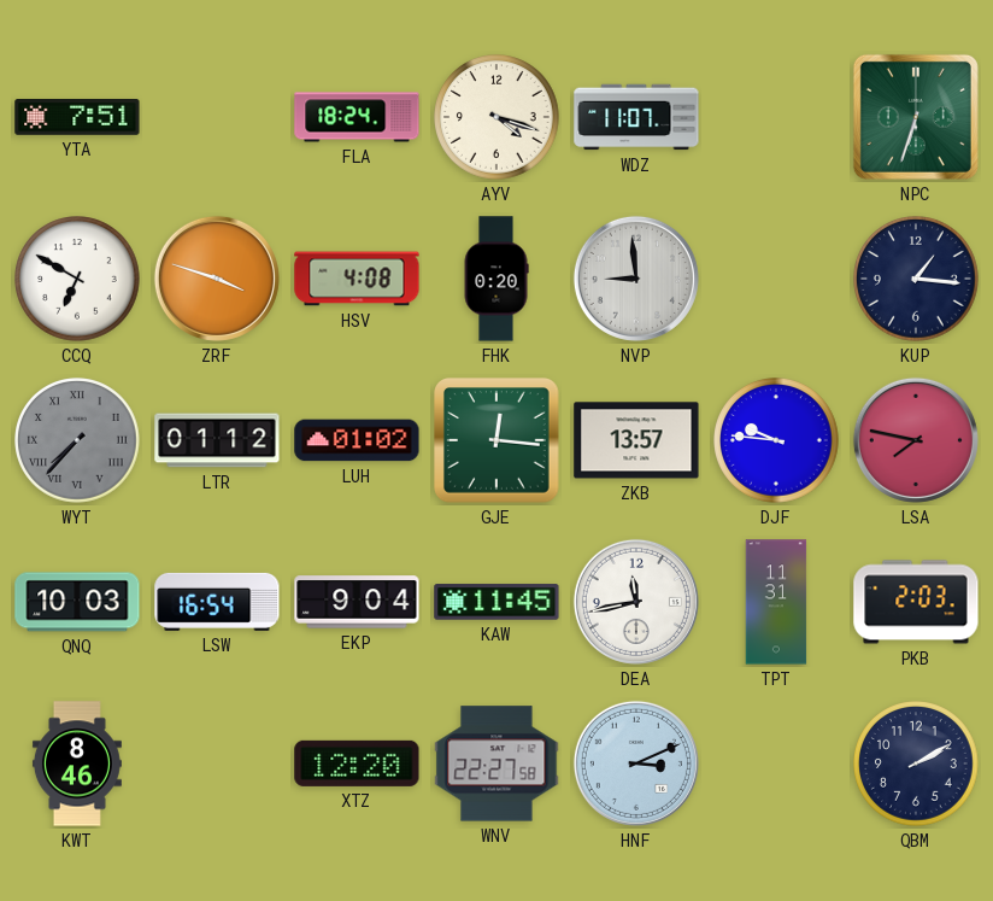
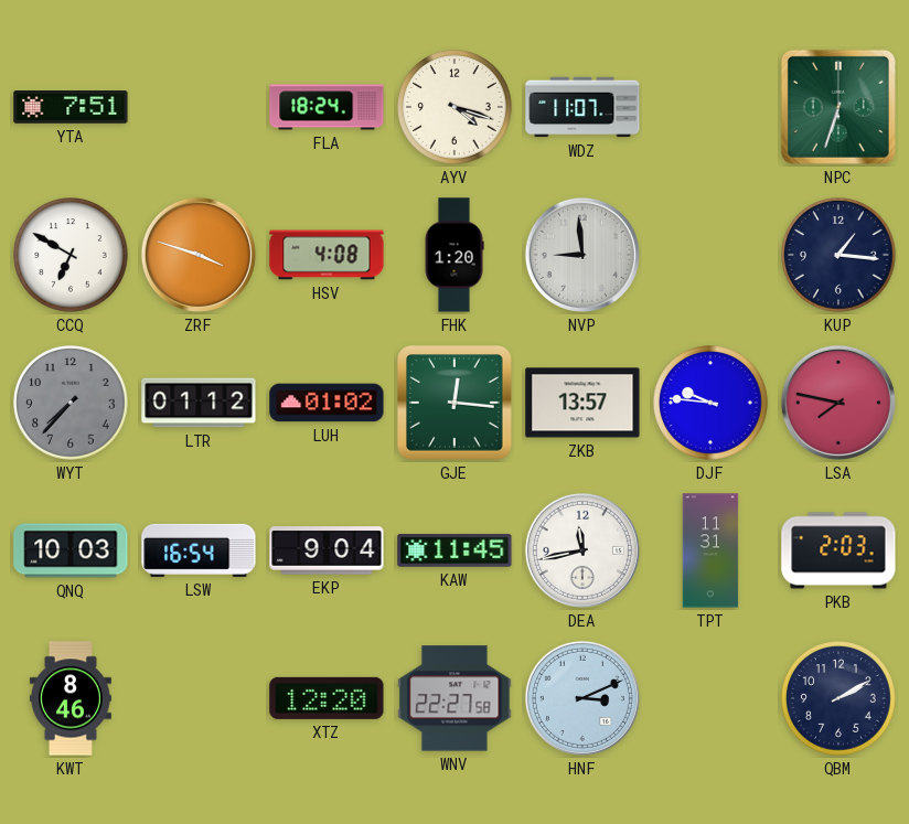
FHK: 0:20 -> 1:20
WYT numerals: Roman -> Arabic
